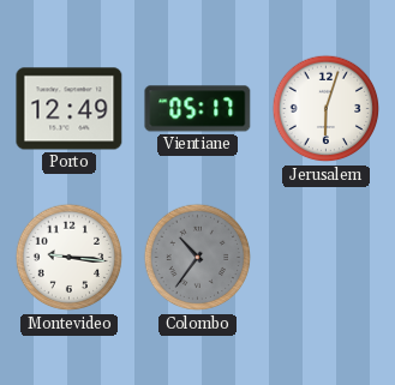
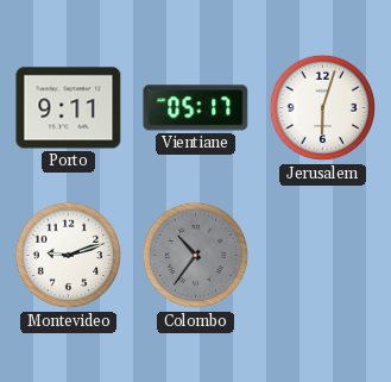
Porto: 12:49 -> 9:11
Montevideo: 9:16 -> 9:12
